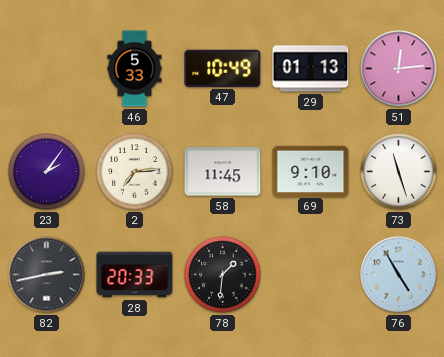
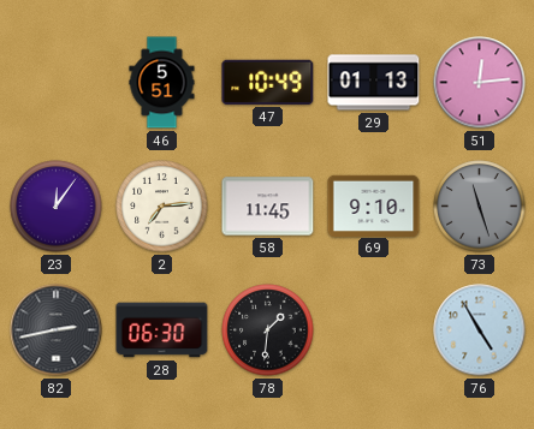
46: 5:33 -> 5:51
23: 2:06 -> 12:06
73 dial: white -> grey
28: 20:33 -> 06:30
